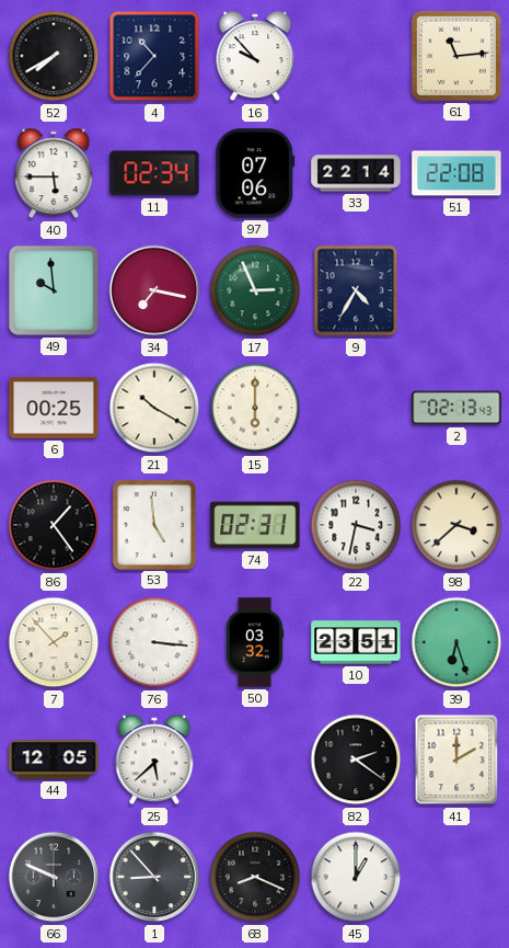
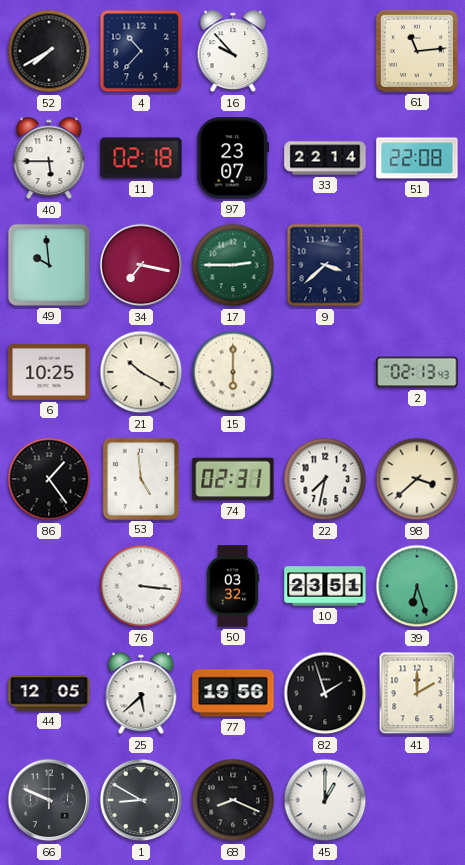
11: 02:34 -> 02:18
97: 07:06 -> 23:07
17: 2:56 -> 2:45
9: 4:35 -> 3:38
6: 00:25 -> 10:25
22: 3:32 -> 7:32
7: 1:53 -> none
77: none -> 19:56
82: 2:21 -> 1:57
1: 8:53 -> 8:50
